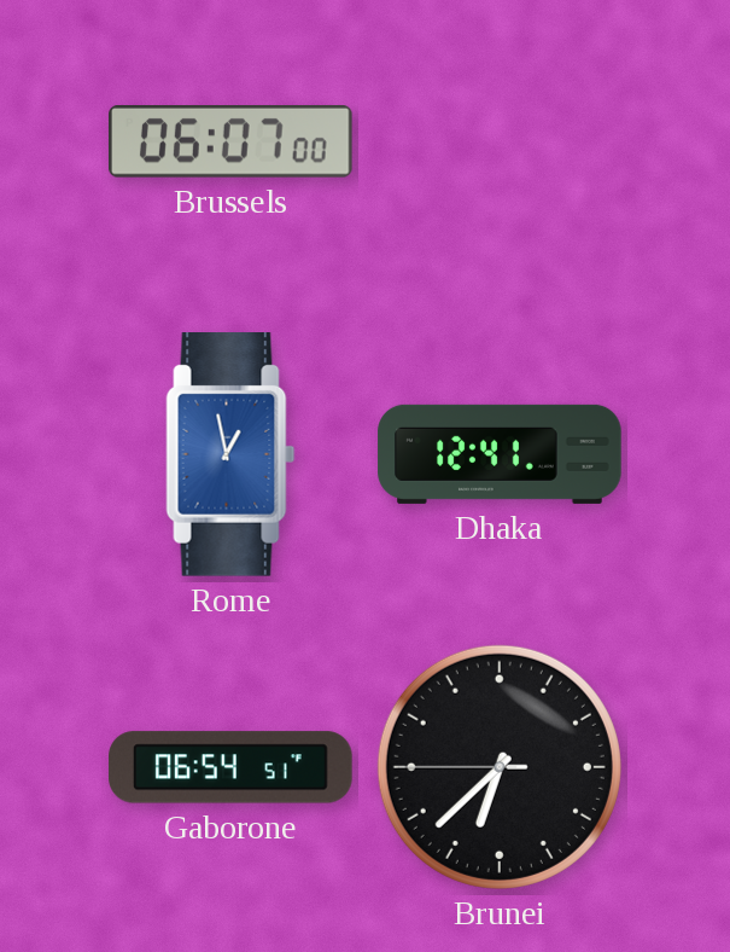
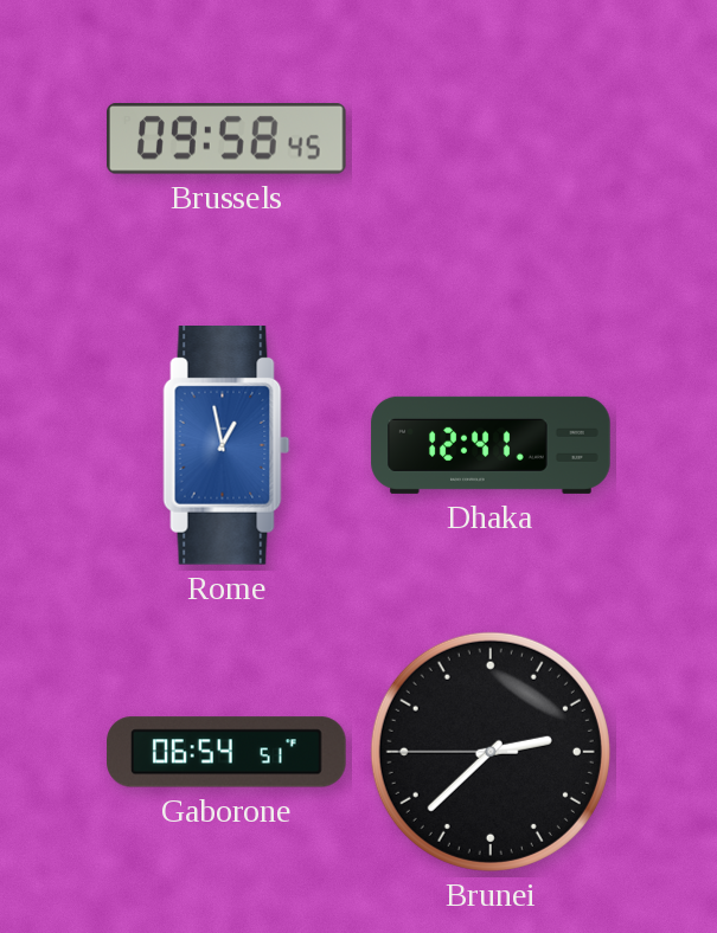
Brussels: 06:07 -> 09:58
Brunei: 6:37 -> 2:37
